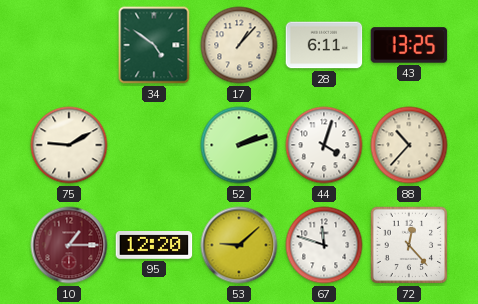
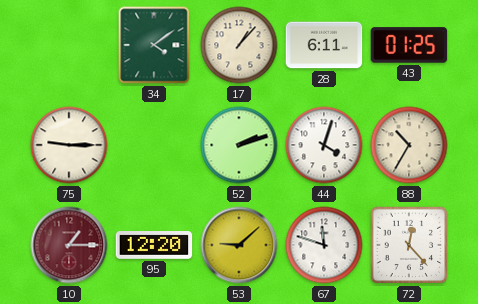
34: 4:51 -> 4:09
43: 13:25 -> 01:25
75: 9:10 -> 9:15
88: 10:37 -> 10:35
